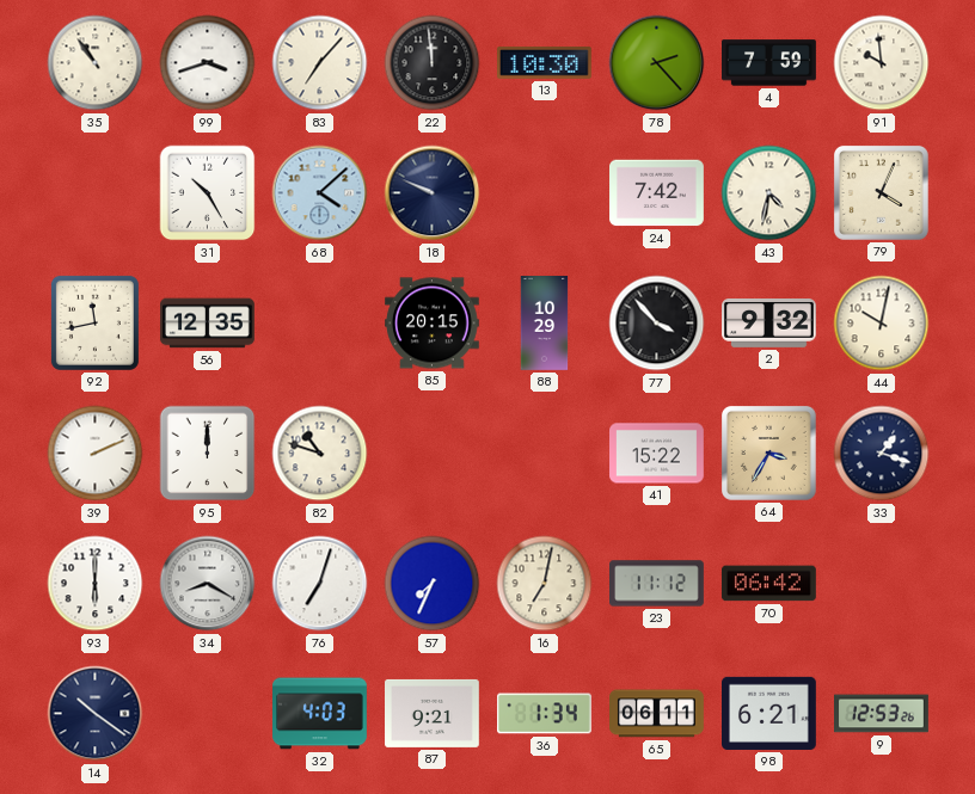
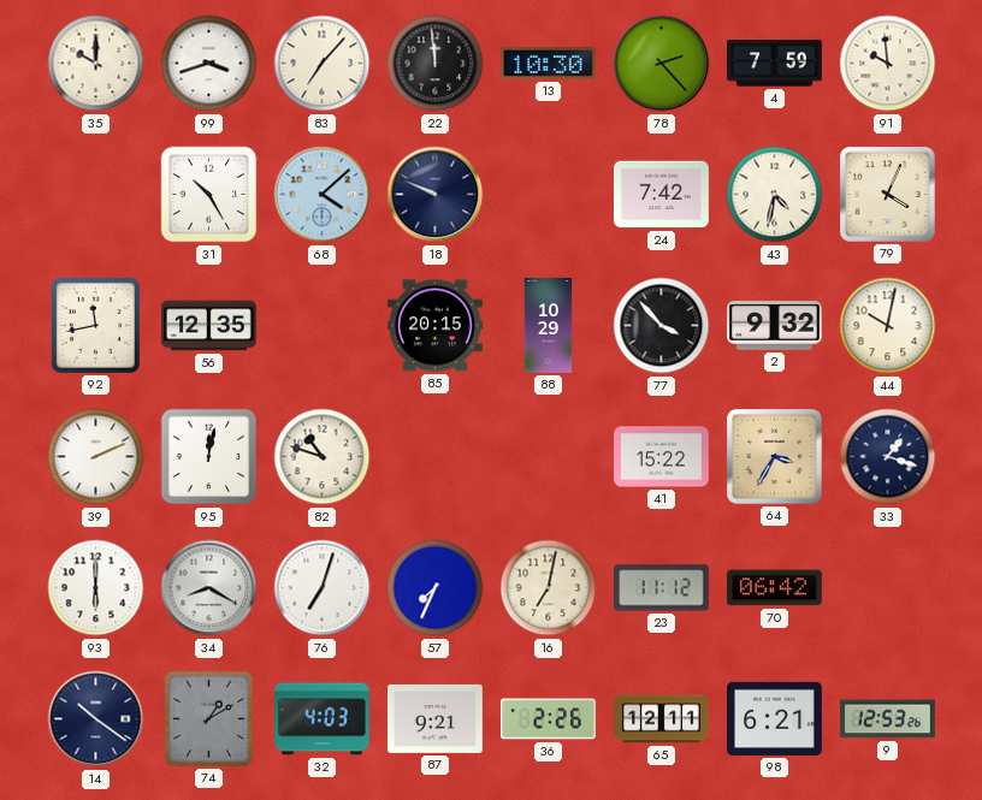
35: 10:54 -> 10:00
95: 12:00 -> 12:02
74: none -> 1:10
36: 1:34 -> 2:26
65: 06:11 -> 12:11
